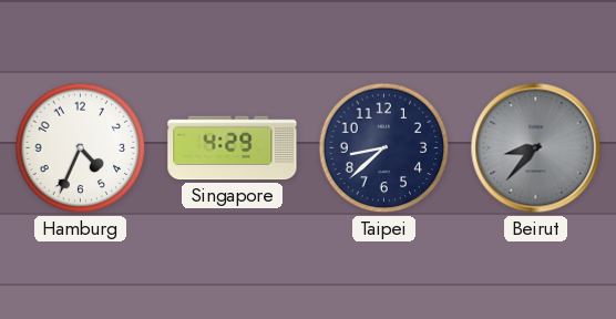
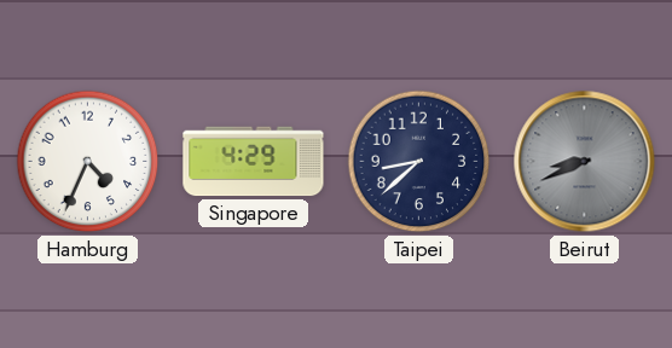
Beirut: 8:37 -> 8:41
